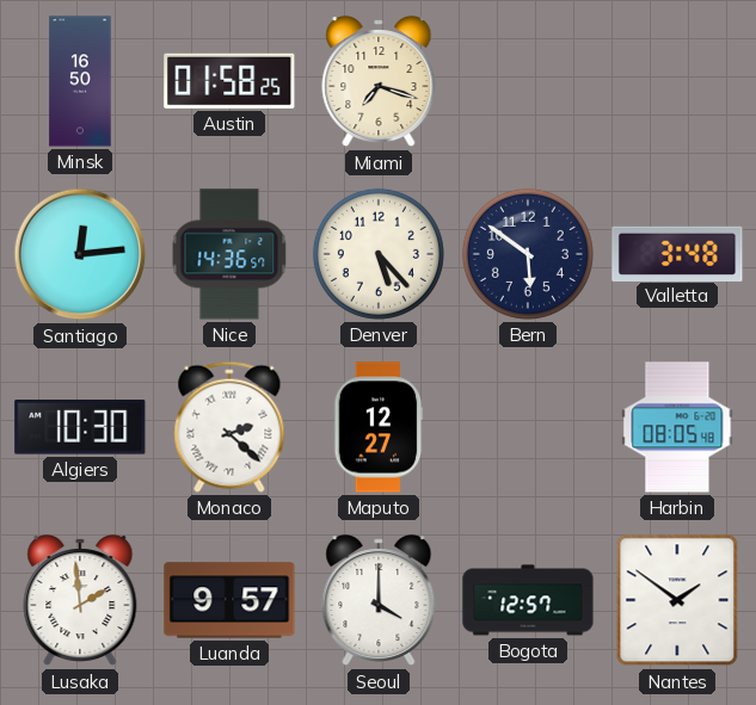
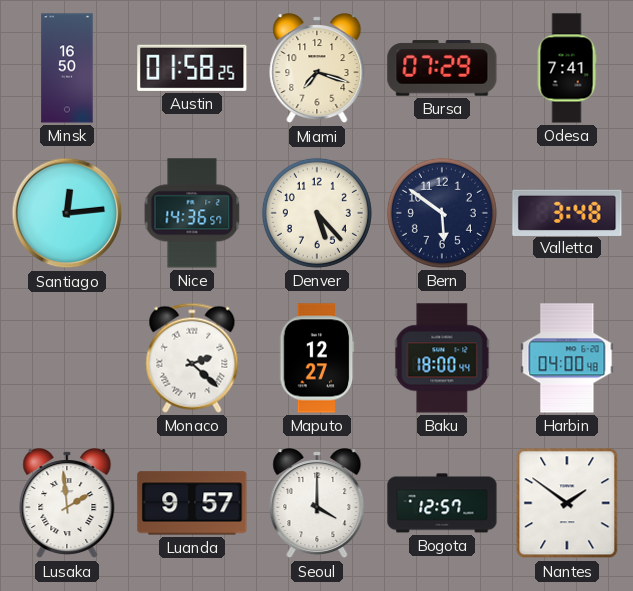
Bursa: none -> 07:29
Odesa: none -> 7:41
Algiers: 10:30 -> none
Baku: none -> 18:00
Harbin: 08:05 -> 04:00
